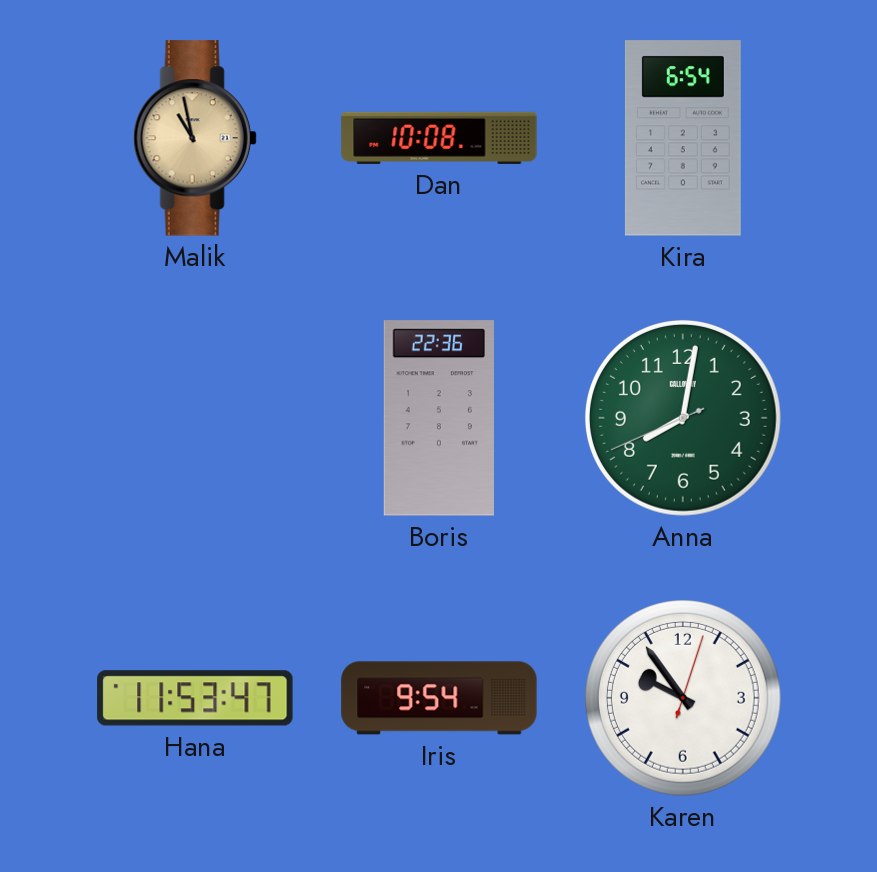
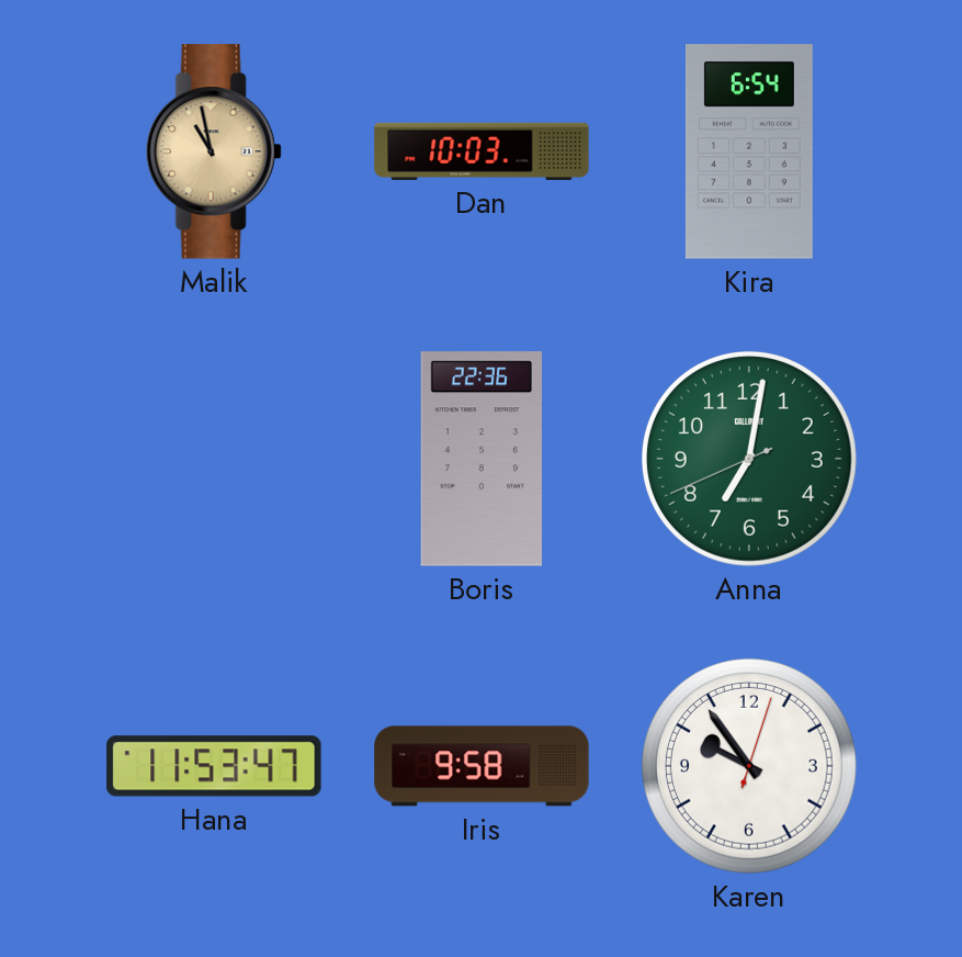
Dan: 10:08 -> 10:03
Anna: 8:01 -> 7:01
Iris: 9:54 -> 9:58
